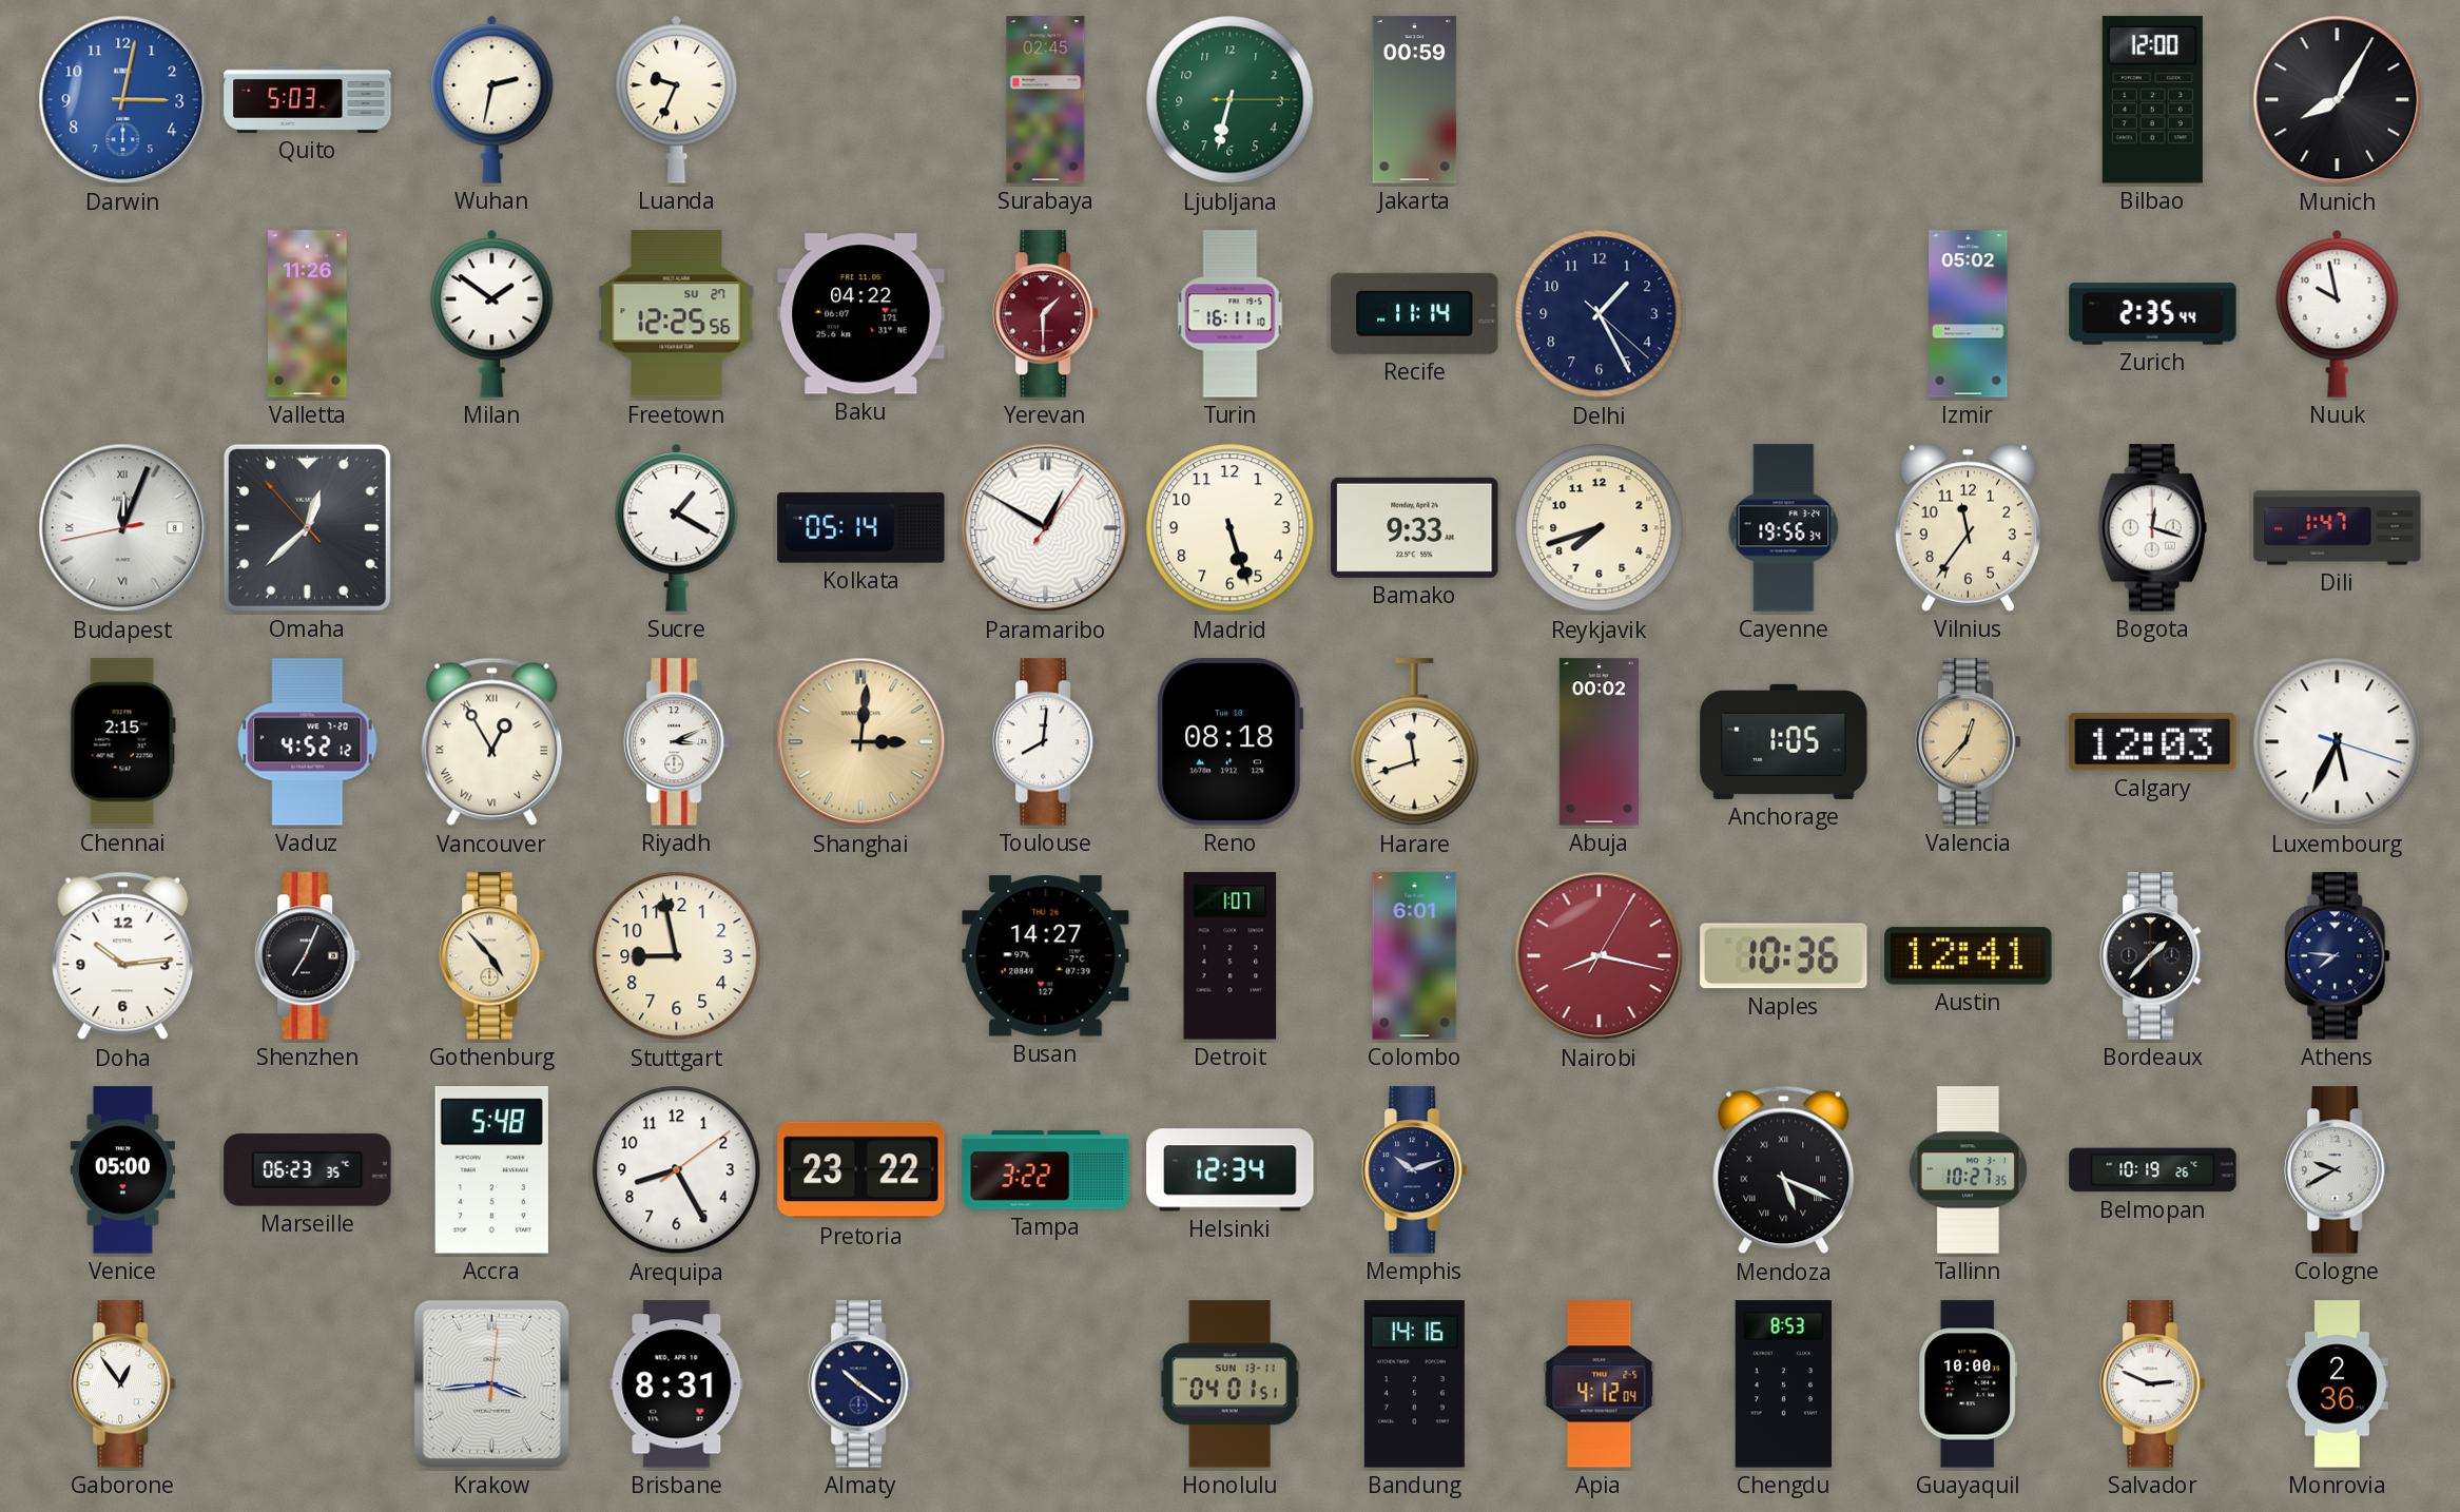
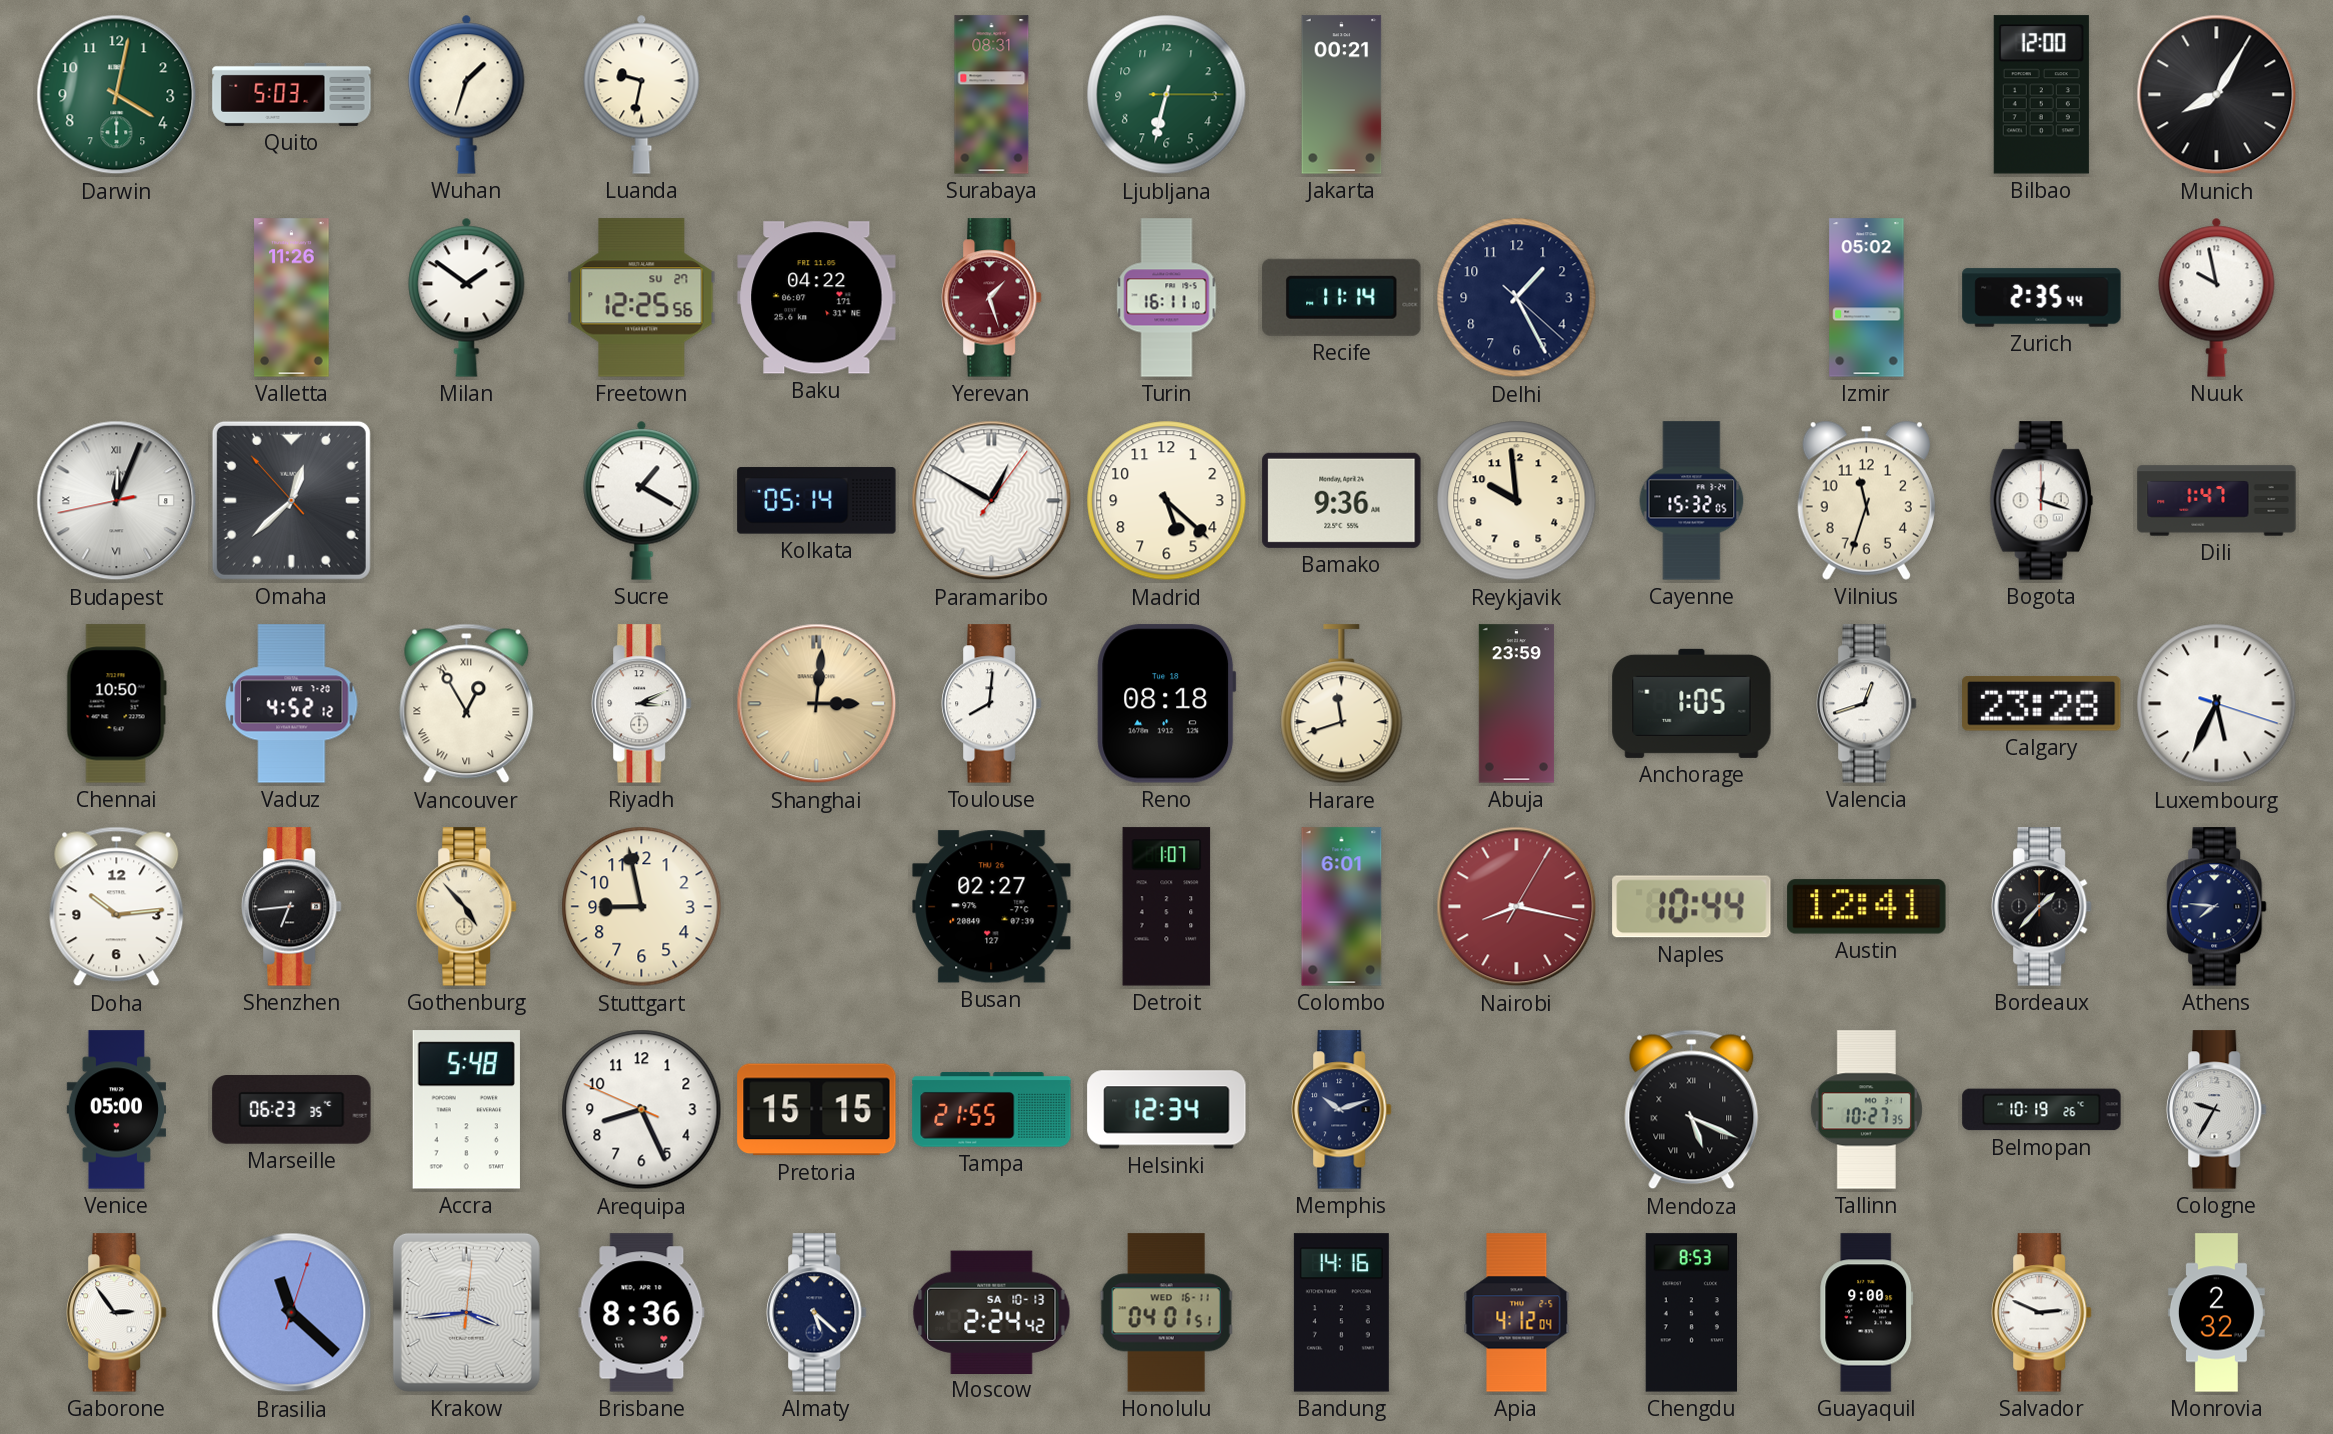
Darwin: 3:02 -> 4:02
Darwin dial: blue -> green
Wuhan: 2:32 -> 1:33
Luanda: 9:34 -> 9:32
Surabaya: 02:45 -> 08:31
Jakarta: 00:59 -> 00:21
Yerevan: 1:30 -> 1:27
Madrid: 5:27 -> 5:22
Bamako: 9:33 -> 9:36
Reykjavik: 7:42 -> 9:59
Cayenne: 19:56 -> 15:32
Vilnius: 11:36 -> 11:33
Chennai: 2:15 -> 10:50
Abuja: 00:02 -> 23:59
Valencia: 12:37 -> 12:42
Valencia dial: champagne -> white
Calgary: 12:03 -> 23:28
Shenzhen: 7:04 -> 6:44
Busan: 14:27 -> 02:27
Naples: 10:36 -> 10:44
Arequipa: 8:25:09 -> 8:25:49
Pretoria: 23:22 -> 15:15
Tampa: 3:22 -> 21:55
Cologne: 9:40 -> 9:35
Gaborone: 12:54 -> 2:54
Brasilia: none -> 11:22
Brisbane: 8:31 -> 8:36
Almaty: 10:21 -> 5:22
Moscow: none -> 2:24
Honolulu date: SUN 13-11 -> WED 16-11
Guayaquil: 10:00 -> 9:00
Monrovia: 2:36 -> 2:32
